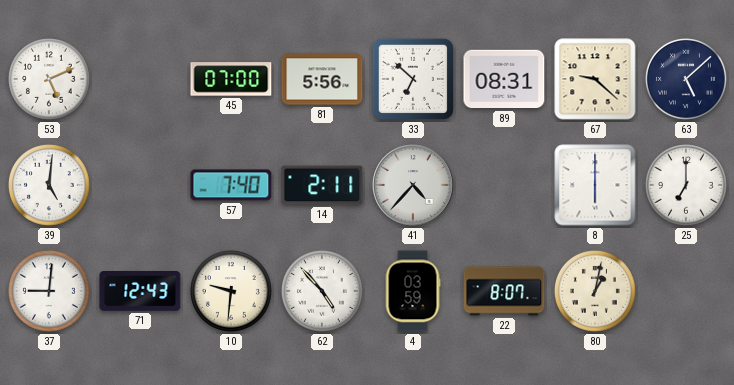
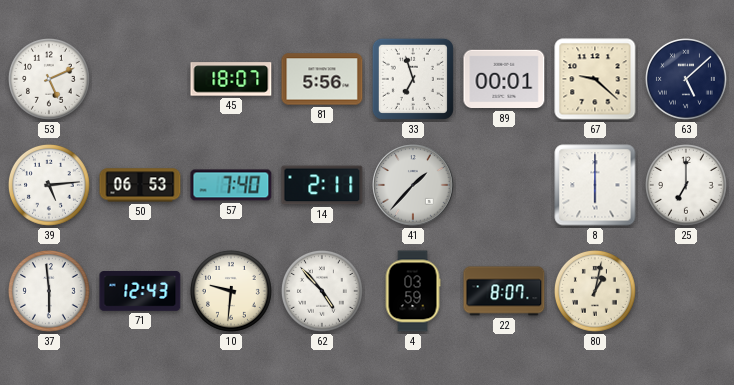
45: 07:00 -> 18:07
33: 6:52 -> 6:57
89: 08:31 -> 00:01
39: 5:01 -> 5:14
50: none -> 06:53
41: 4:37 -> 1:37
37: 9:01 -> 5:59
